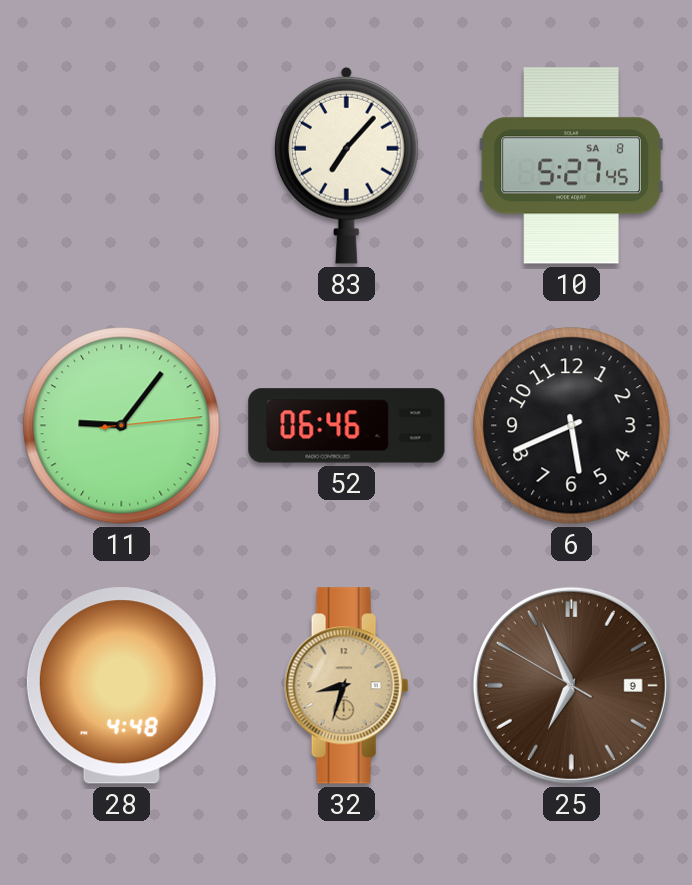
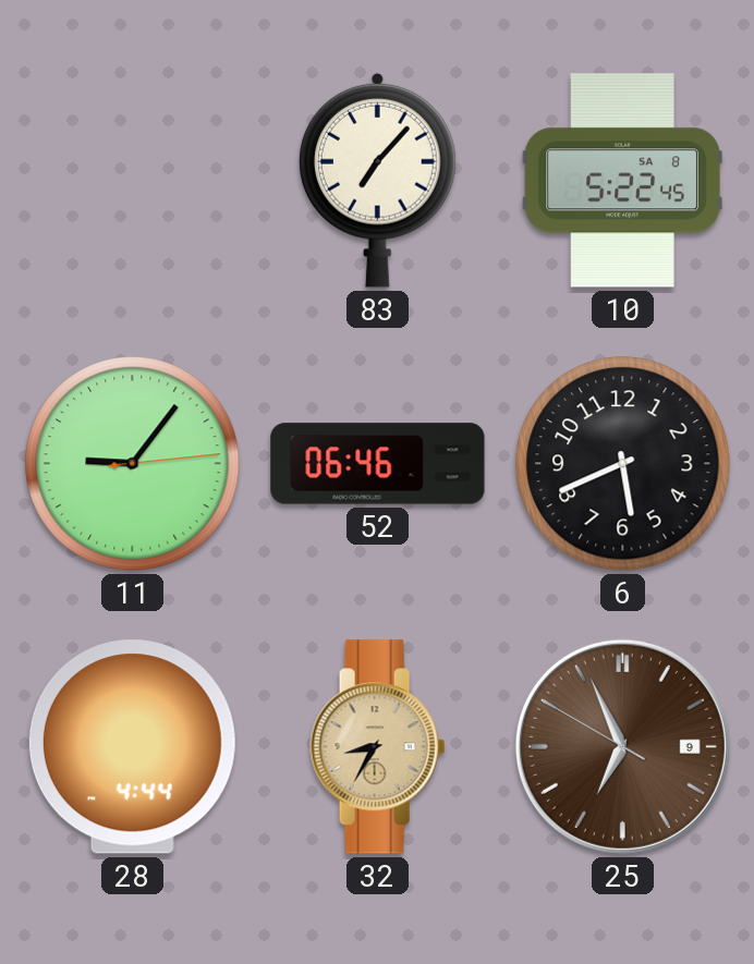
10: 5:27 -> 5:22
28: 4:48 -> 4:44
32: 8:33 -> 8:35
